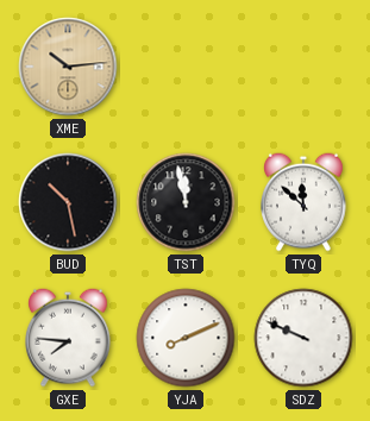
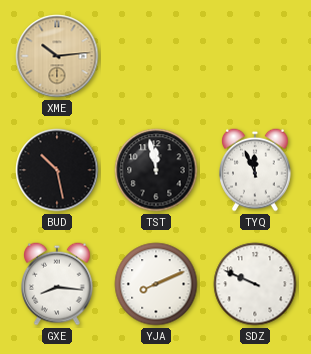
TYQ: 11:52 -> 11:56
GXE: 7:46 -> 8:16
